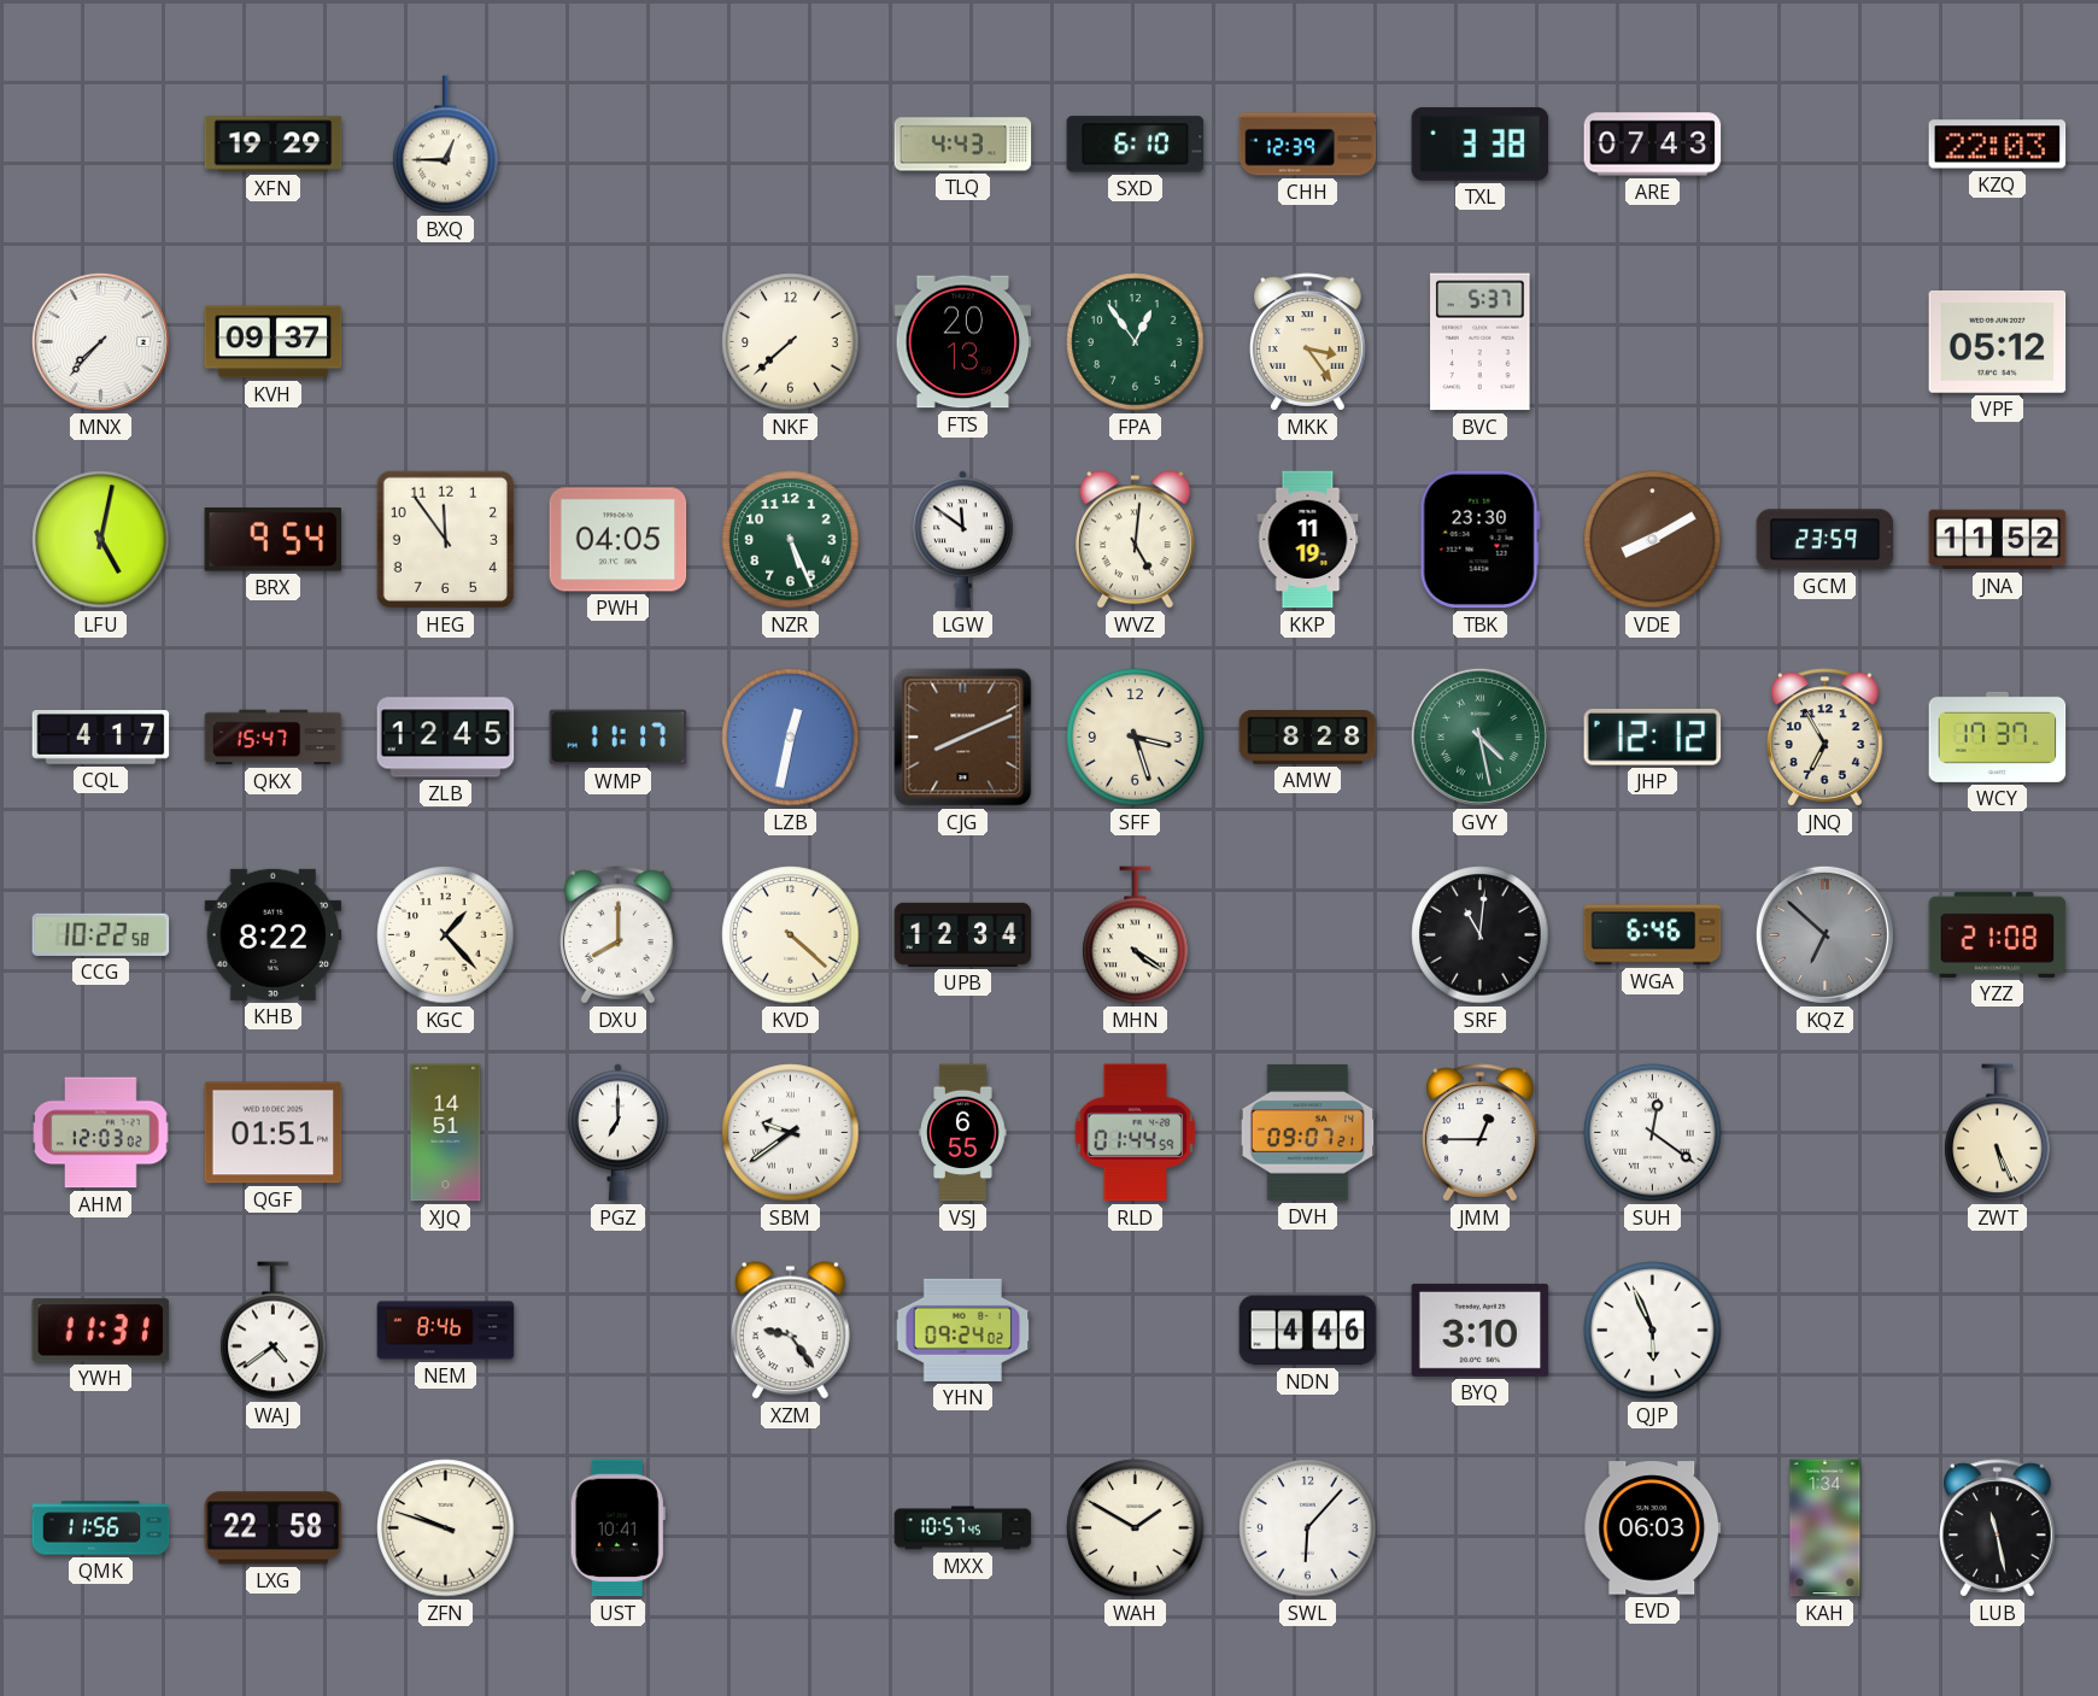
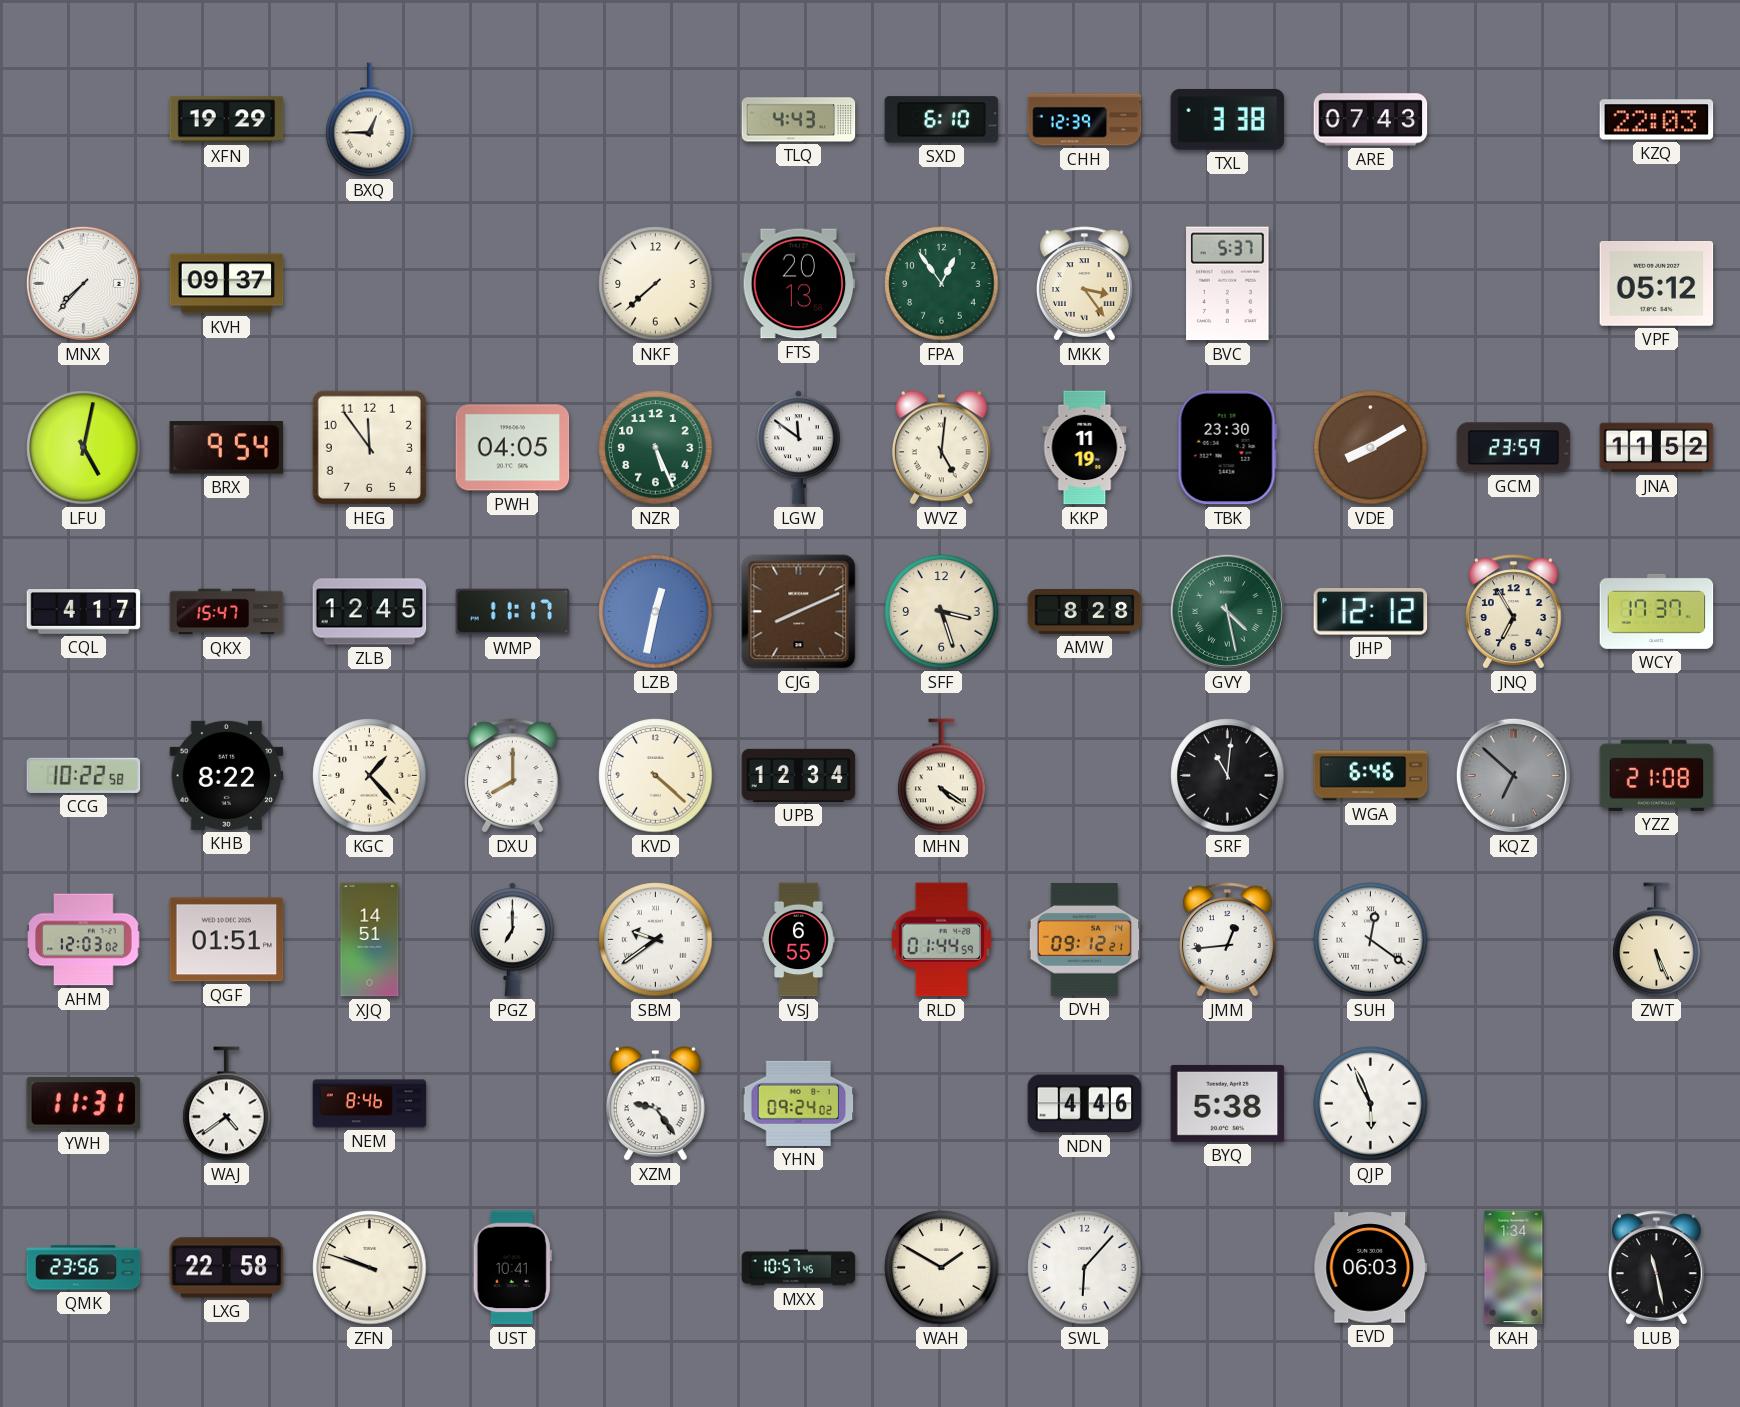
DVH: 09:07 -> 09:12
JMM: 12:45 -> 12:44
BYQ: 3:10 -> 5:38
QMK: 11:56 -> 23:56
